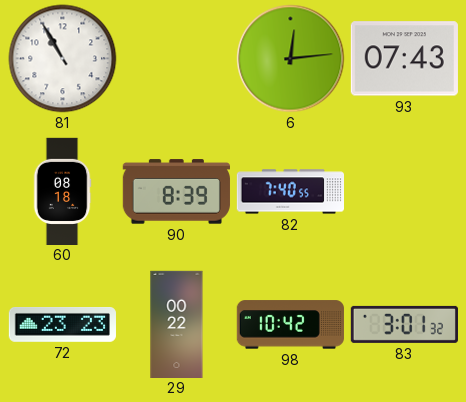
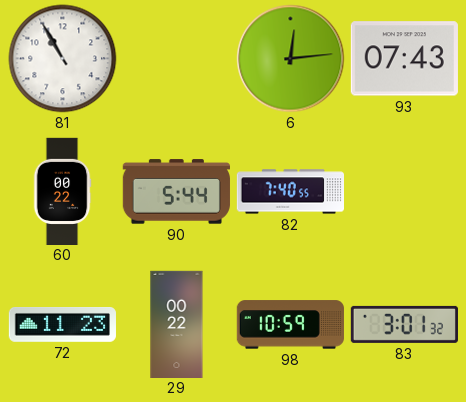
60: 08:18 -> 00:22
90: 8:39 -> 5:44
72: 23:23 -> 11:23
98: 10:42 -> 10:59
